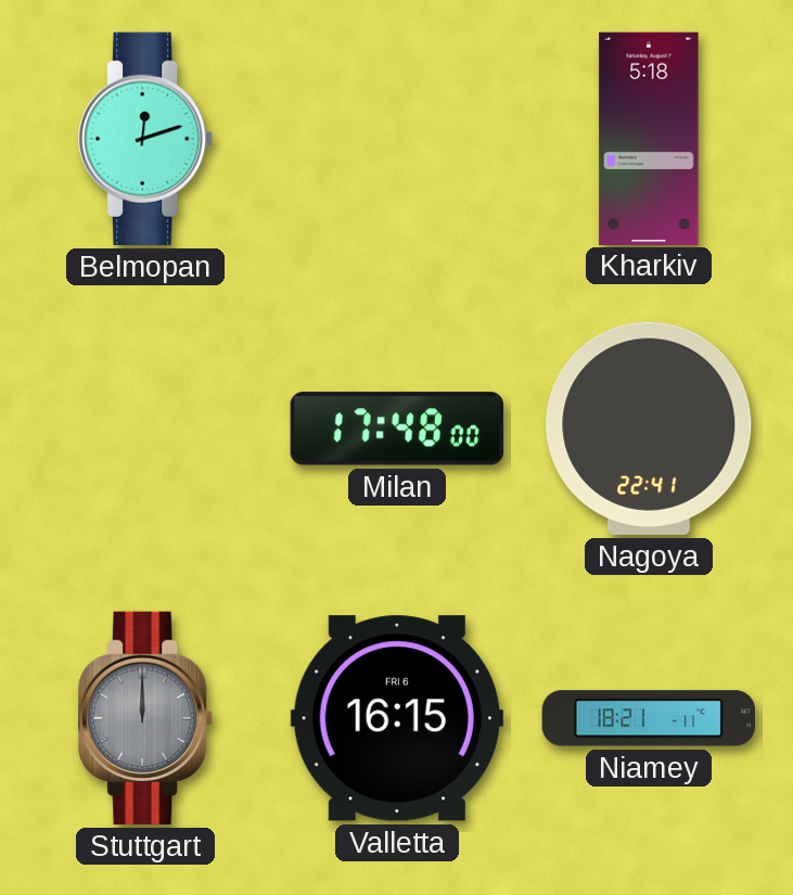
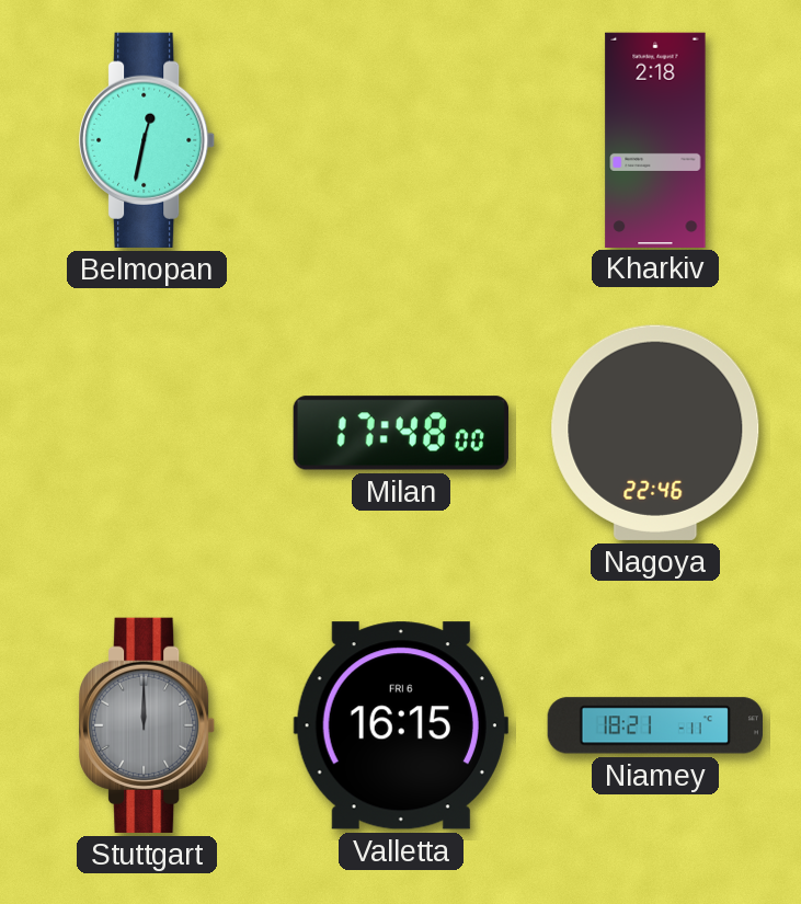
Belmopan: 12:12 -> 12:32
Kharkiv: 5:18 -> 2:18
Nagoya: 22:41 -> 22:46
